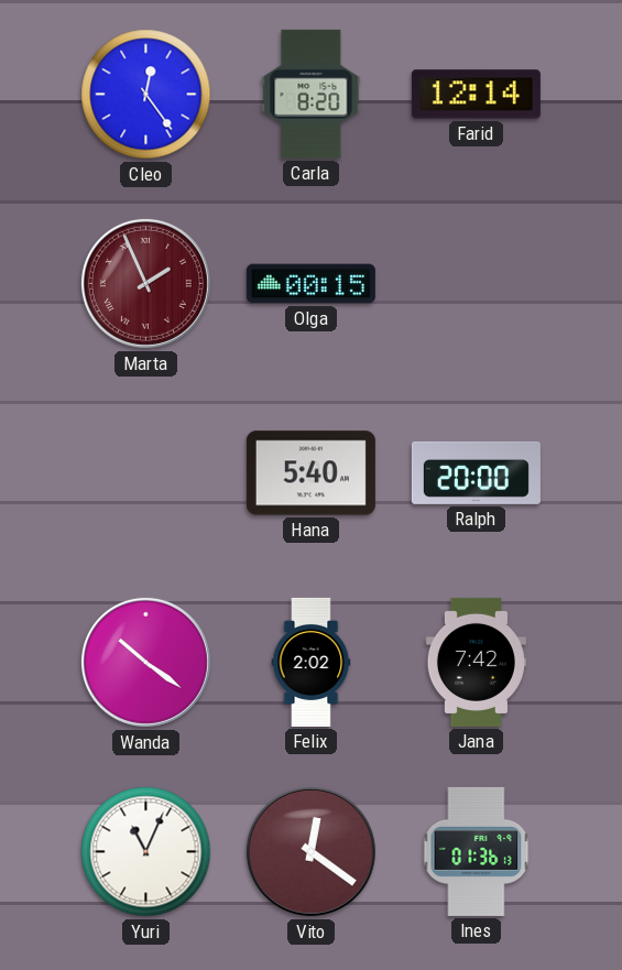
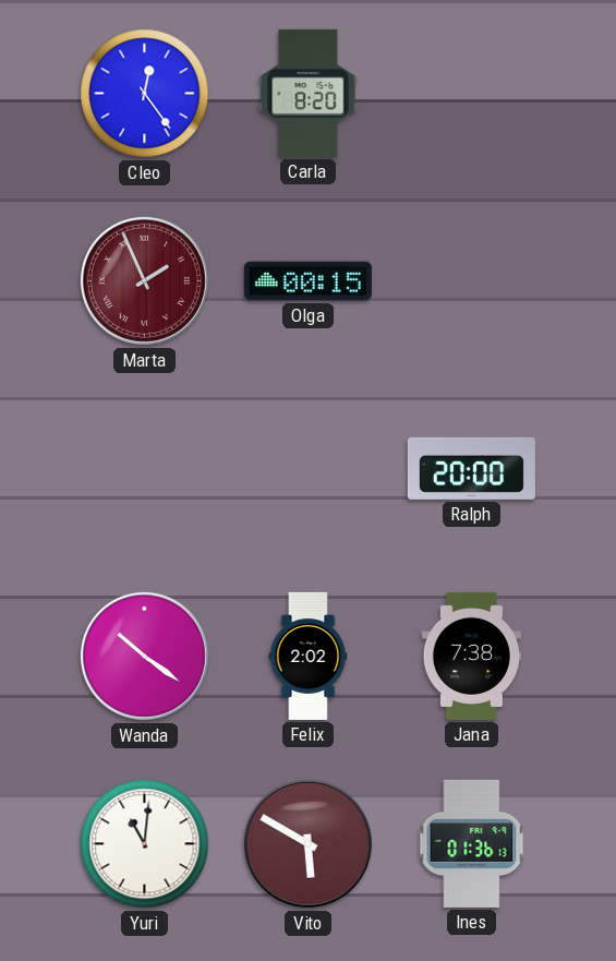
Farid: 12:14 -> none
Hana: 5:40 -> none
Jana: 7:42 -> 7:38
Yuri: 11:04 -> 11:01
Vito: 12:21 -> 5:50
